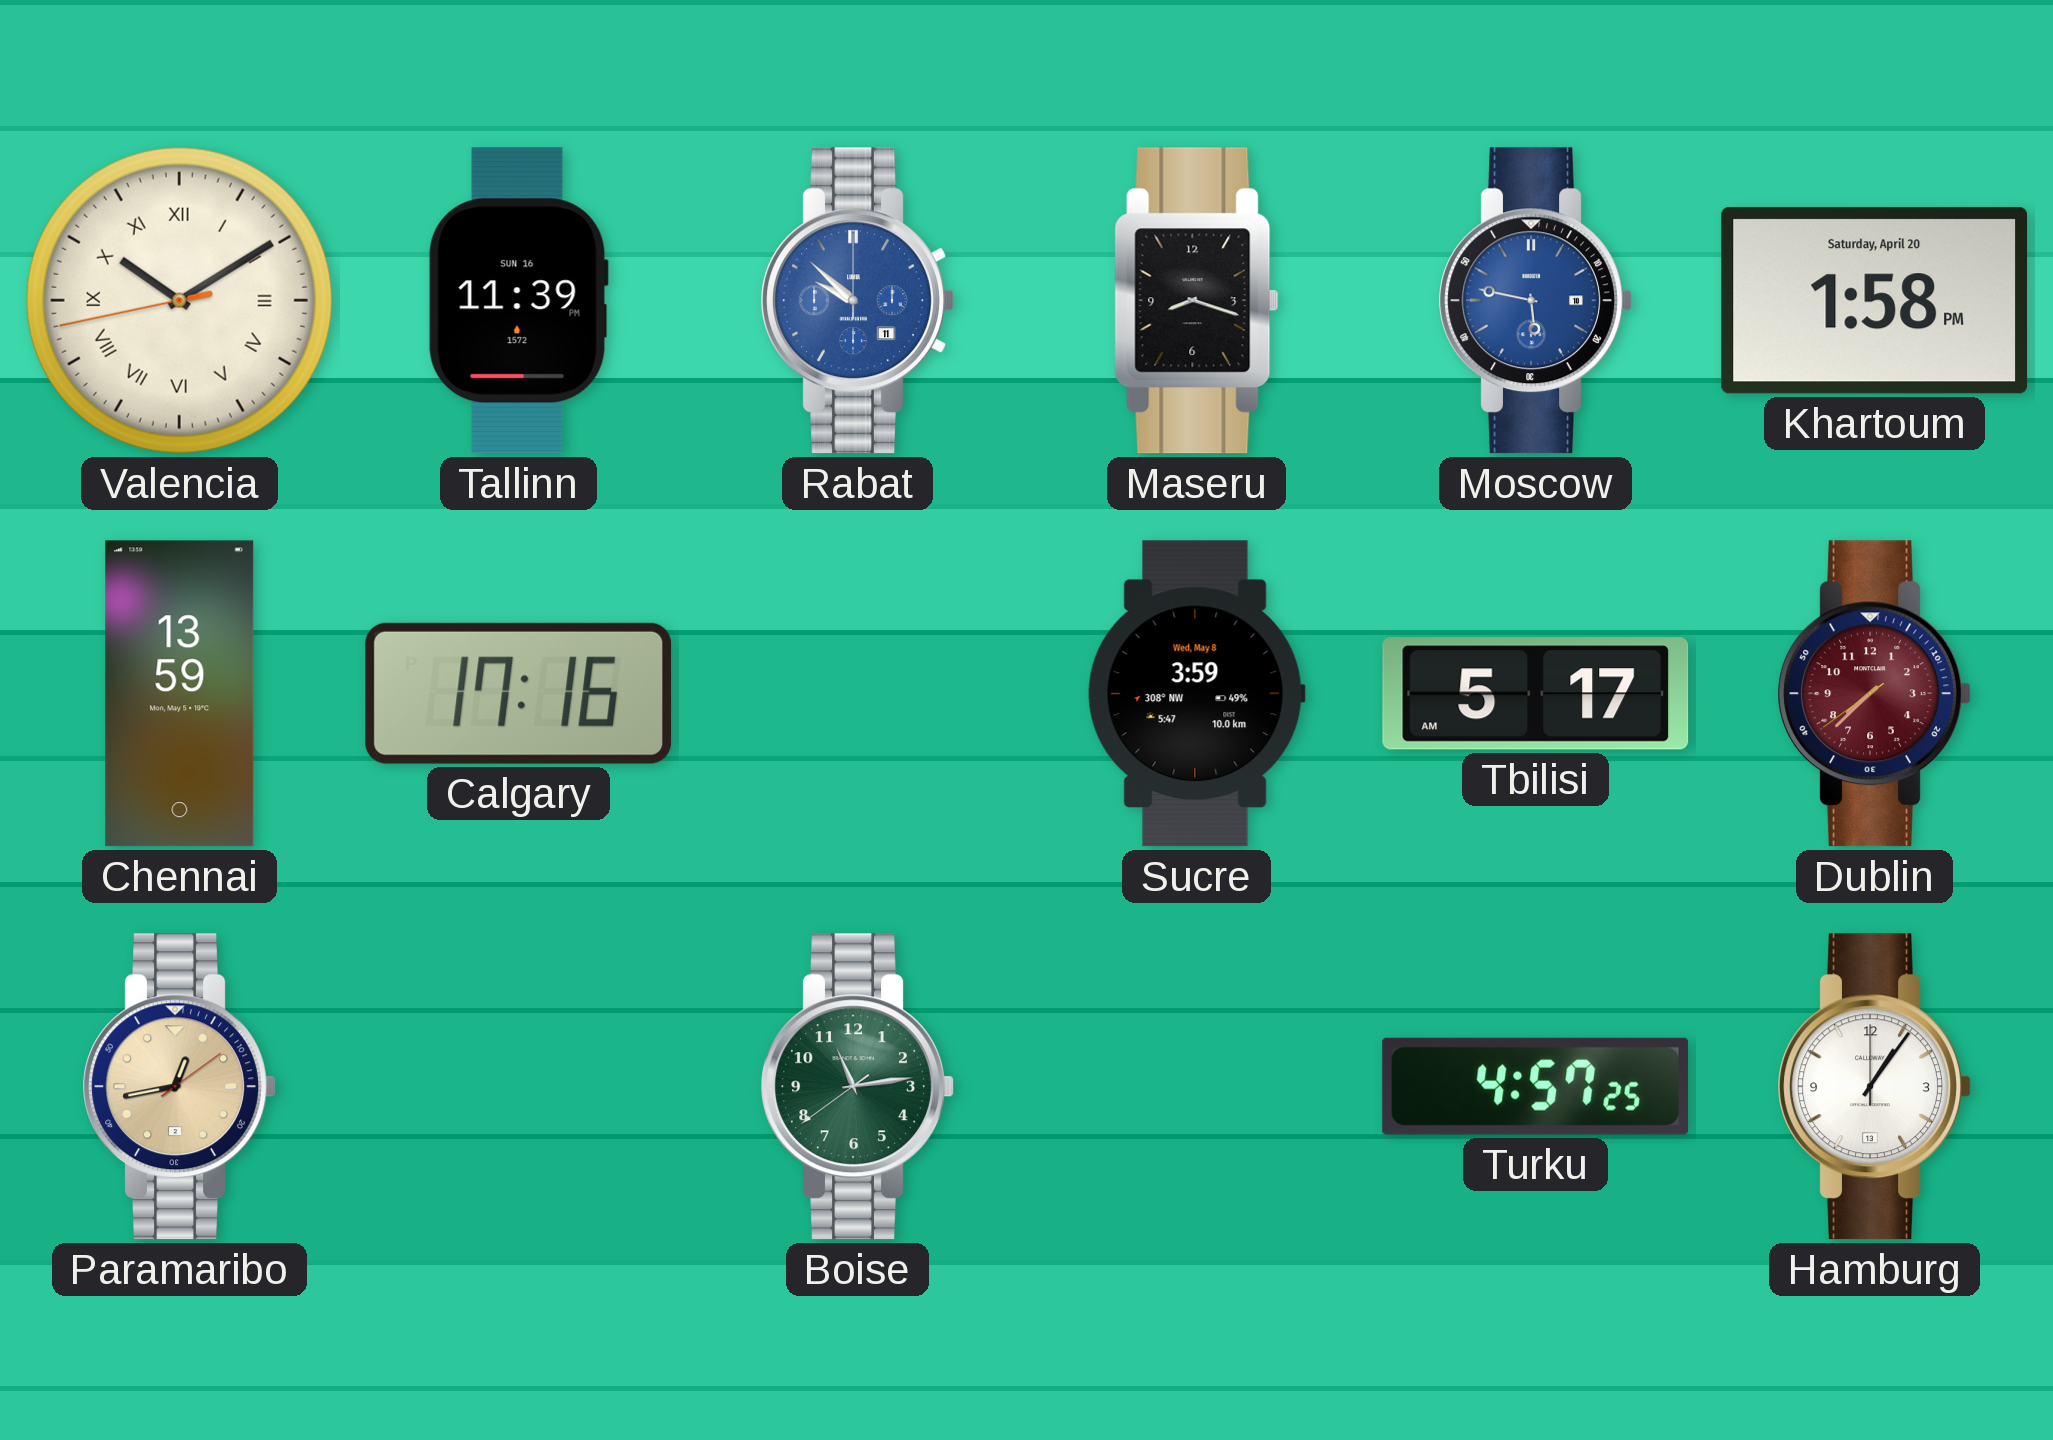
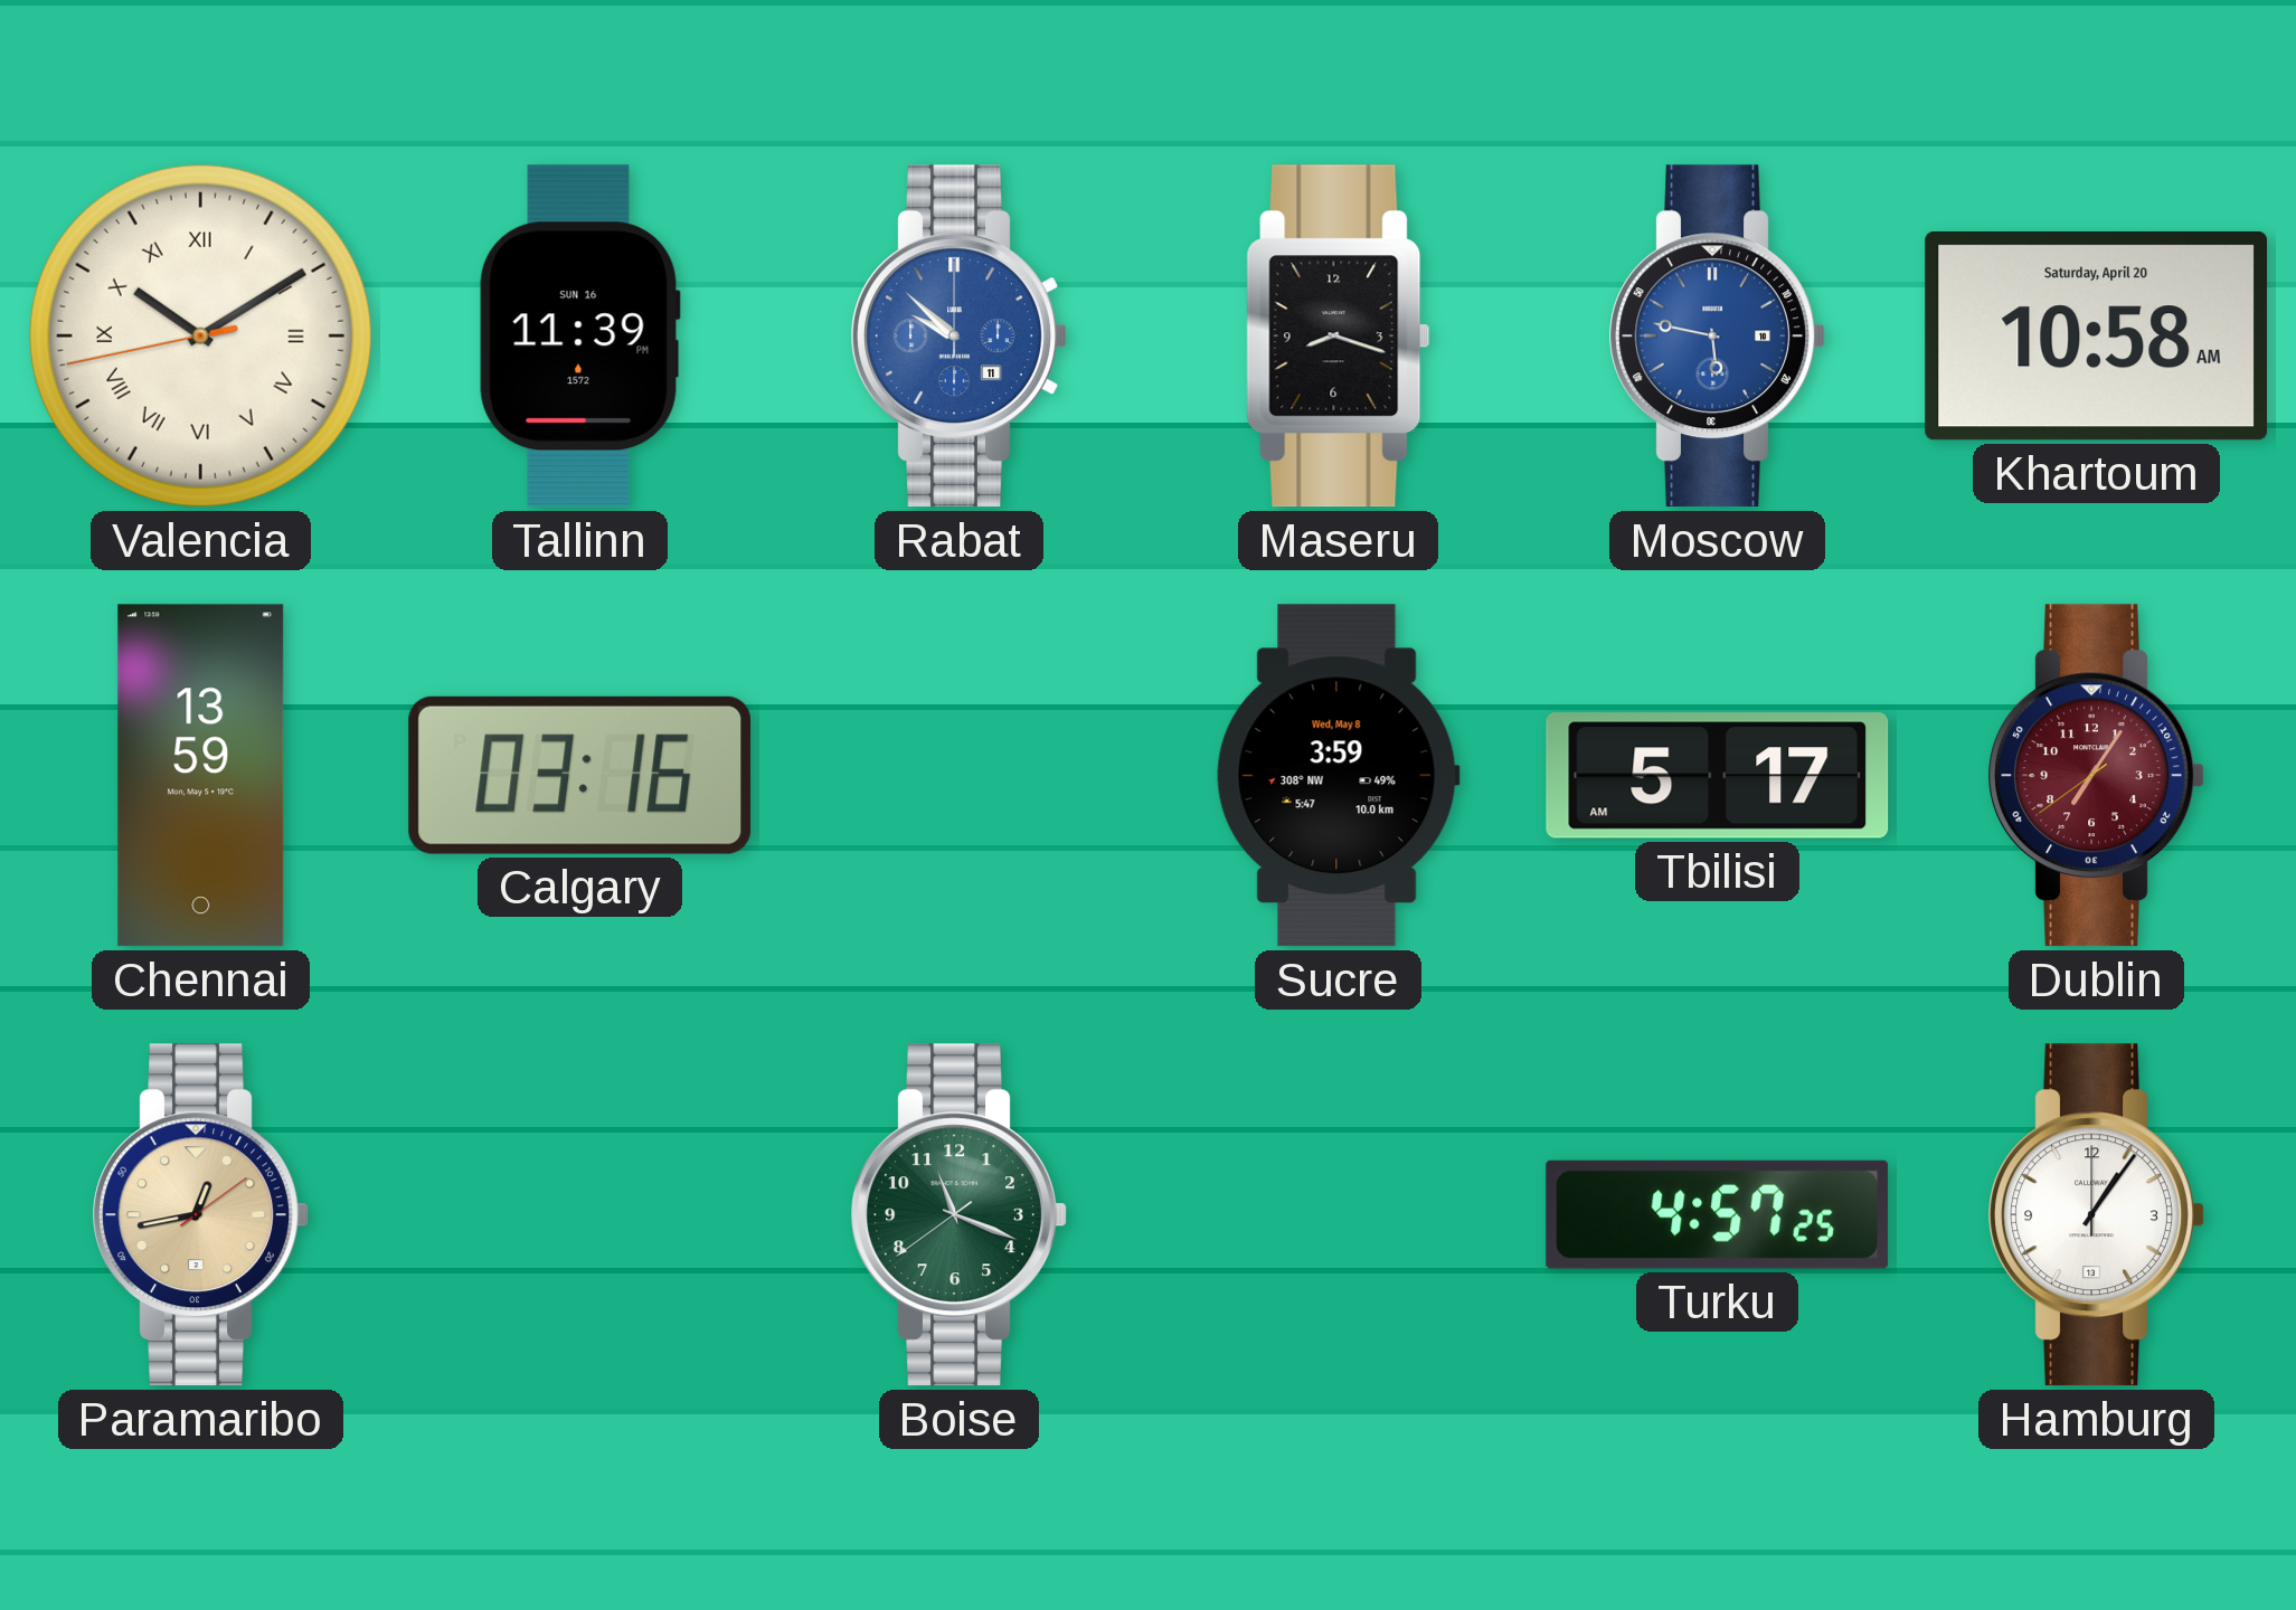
Khartoum: 1:58 -> 10:58
Calgary: 17:16 -> 03:16
Dublin: 7:37 -> 7:05
Boise: 11:13 -> 11:18
